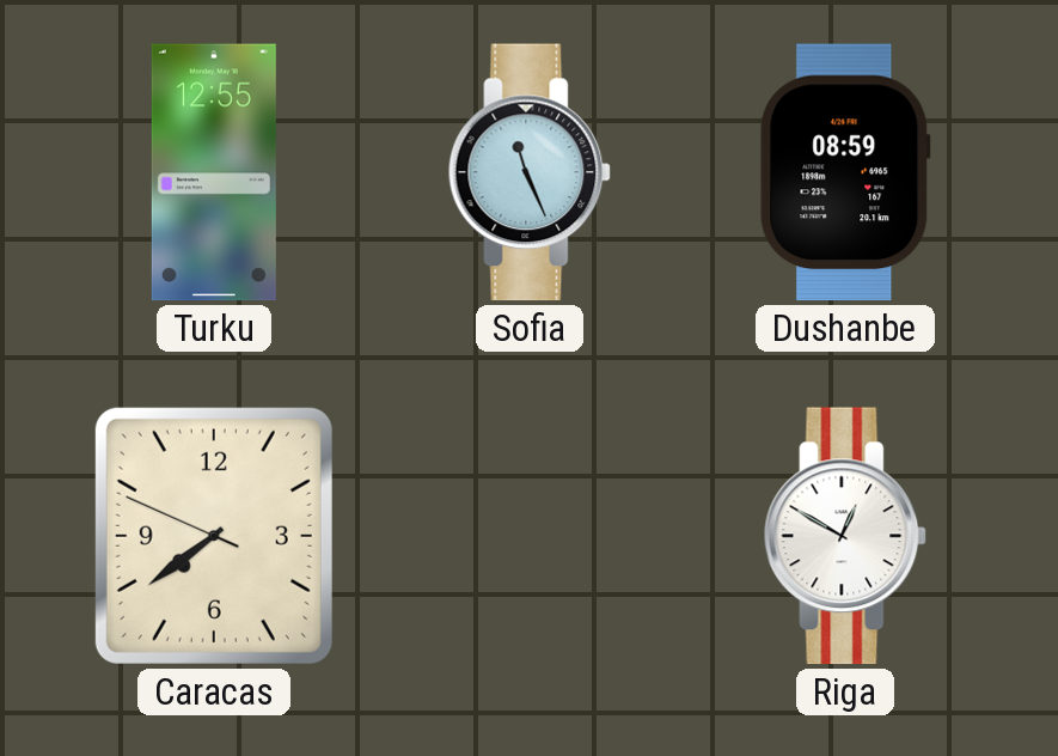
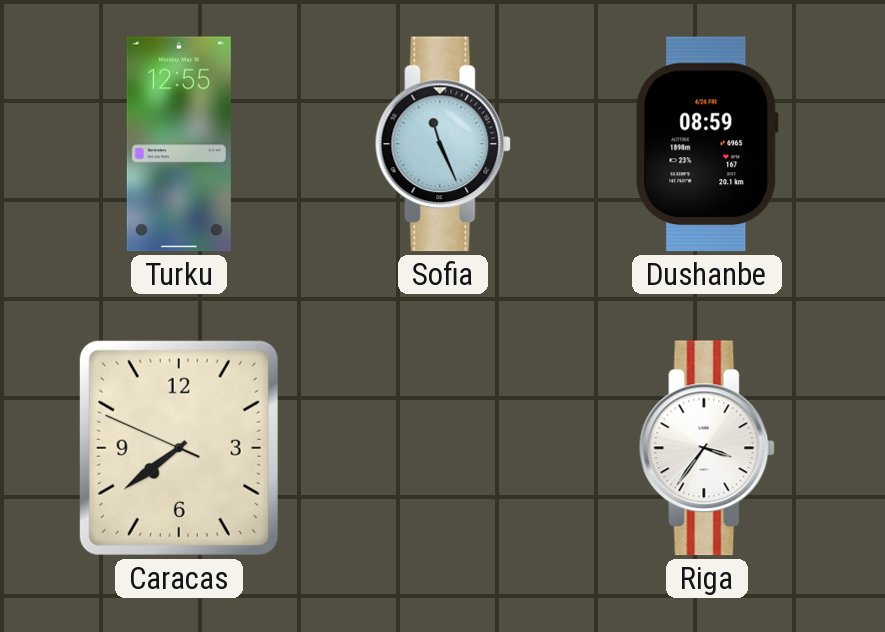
Riga: 12:50 -> 3:36
